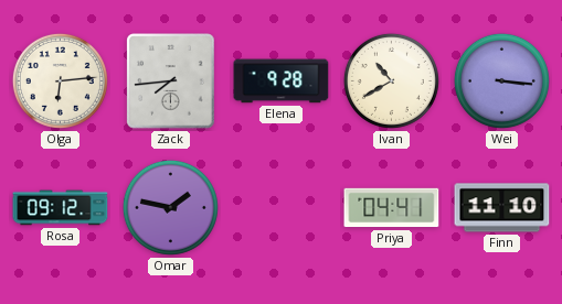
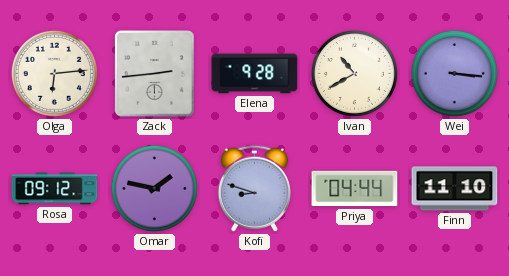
Zack: 7:44 -> 2:44
Kofi: none -> 8:48
Priya: 04:41 -> 04:44
